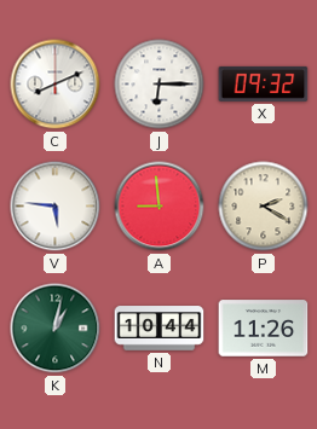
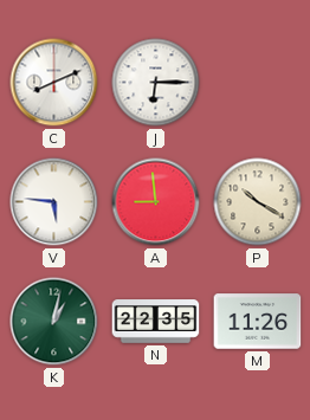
X: 09:32 -> none
P: 2:20 -> 10:20
N: 10:44 -> 22:35
